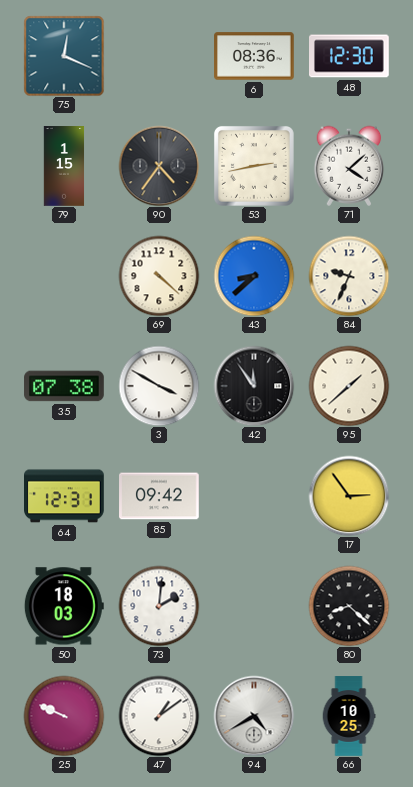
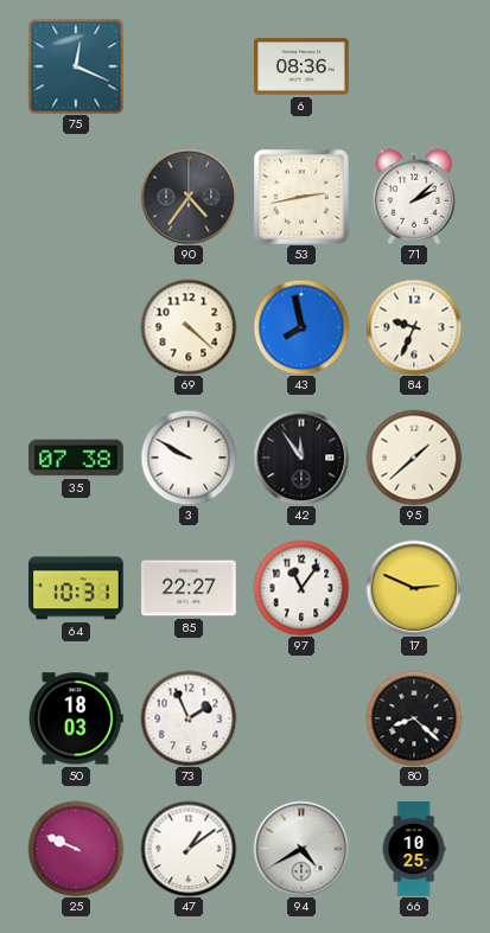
48: 12:30 -> none
79: 1:15 -> none
71: 4:08 -> 2:08
43: 8:38 -> 7:58
3: 3:50 -> 9:50
64: 12:31 -> 10:31
85: 09:42 -> 22:27
97: none -> 11:06
17: 2:54 -> 2:49
73: 2:01 -> 1:56
